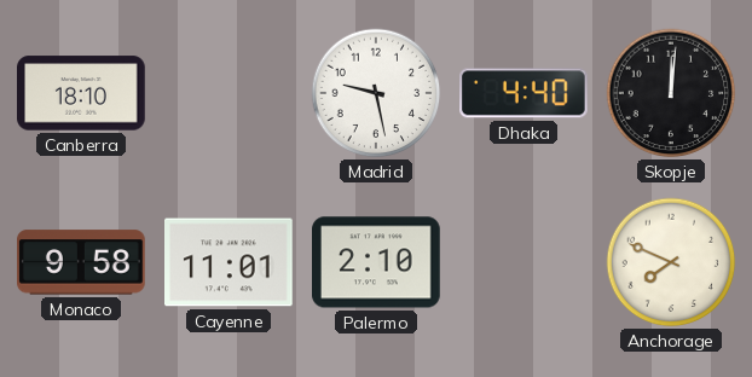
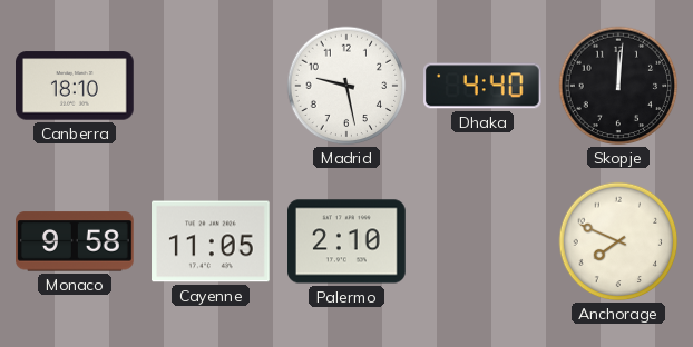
Cayenne: 11:01 -> 11:05
